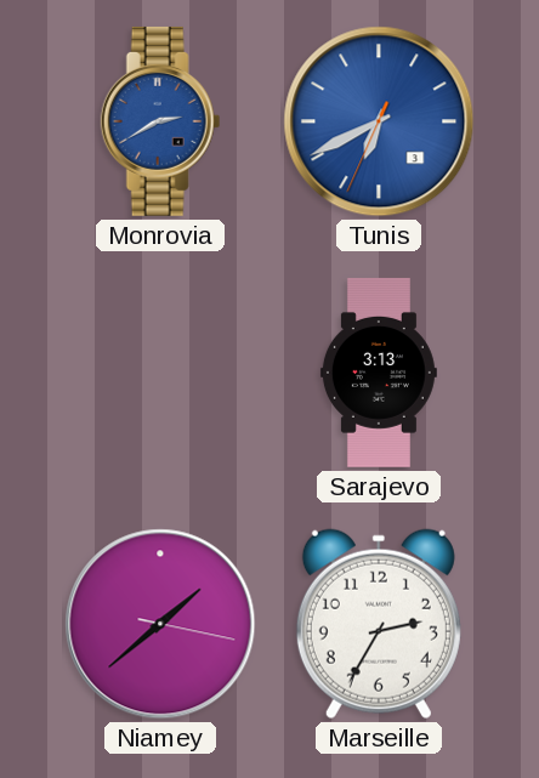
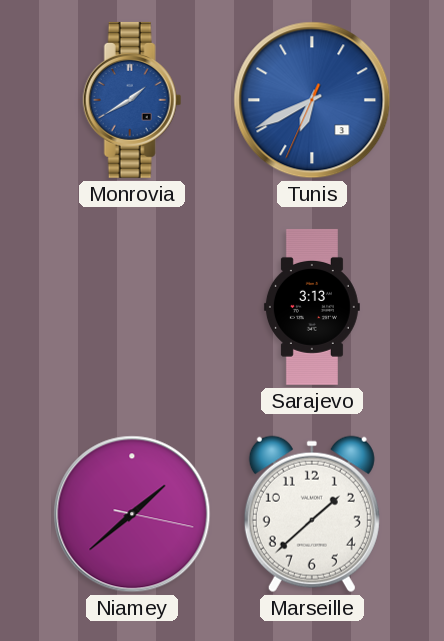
Monrovia: 2:40 -> 1:40
Marseille: 2:35 -> 1:38
